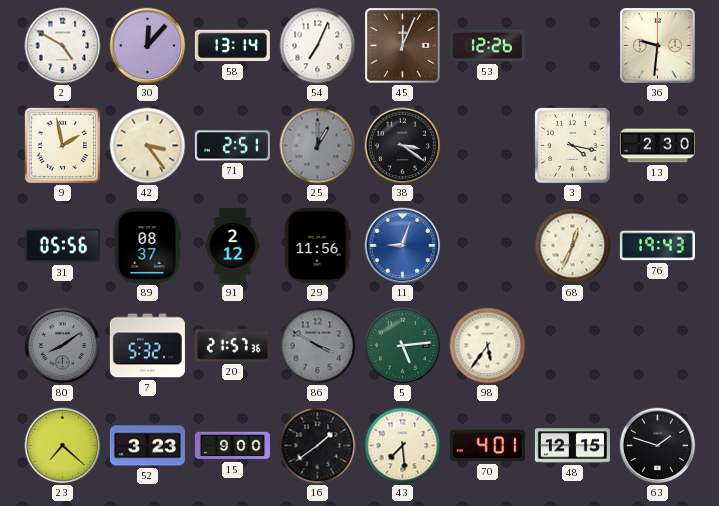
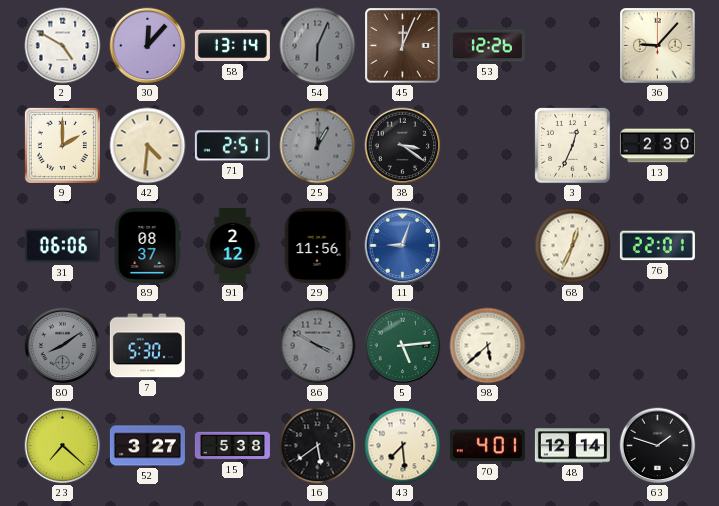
54: 7:04 -> 6:04
54 dial: white -> grey
36: 9:31 -> 9:07
9: 1:58 -> 2:00
42: 3:24 -> 4:31
3: 4:17 -> 12:34
31: 05:56 -> 06:06
76: 19:43 -> 22:01
7: 5:32 -> 5:30
20: 21:57 -> none
98: 5:36 -> 5:38
52: 3:23 -> 3:27
15: 9:00 -> 5:38
16: 1:39 -> 5:39
48: 12:15 -> 12:14
